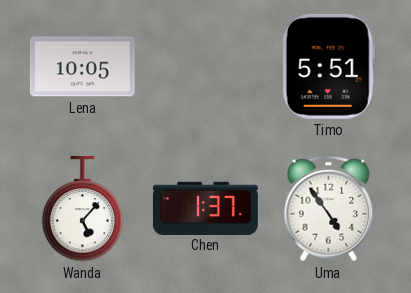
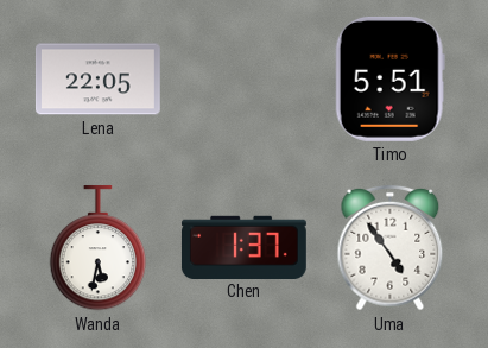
Lena: 10:05 -> 22:05
Wanda: 5:07 -> 5:32
